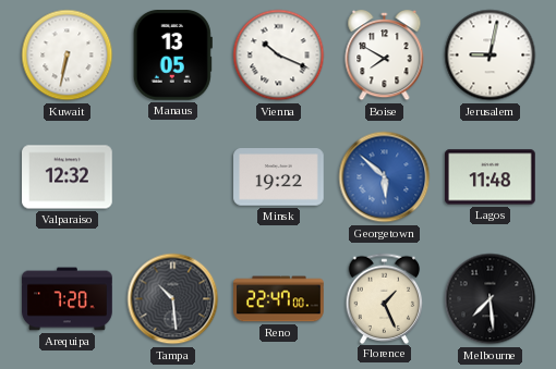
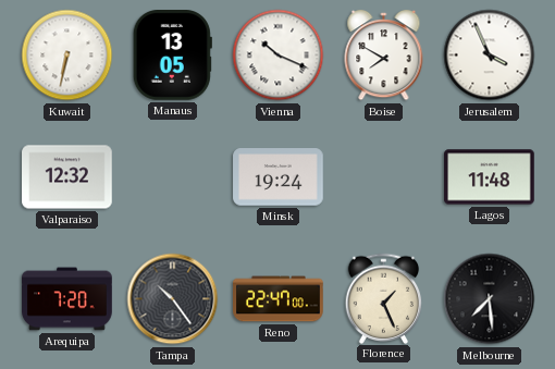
Jerusalem: 9:02 -> 3:56
Minsk: 19:22 -> 19:24
Georgetown: 5:52 -> none
Tampa: 10:29 -> 10:24
